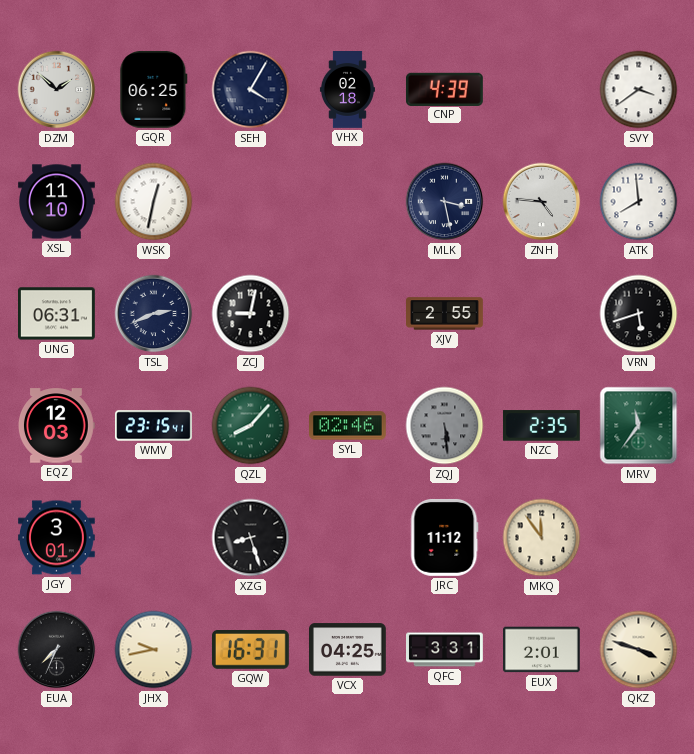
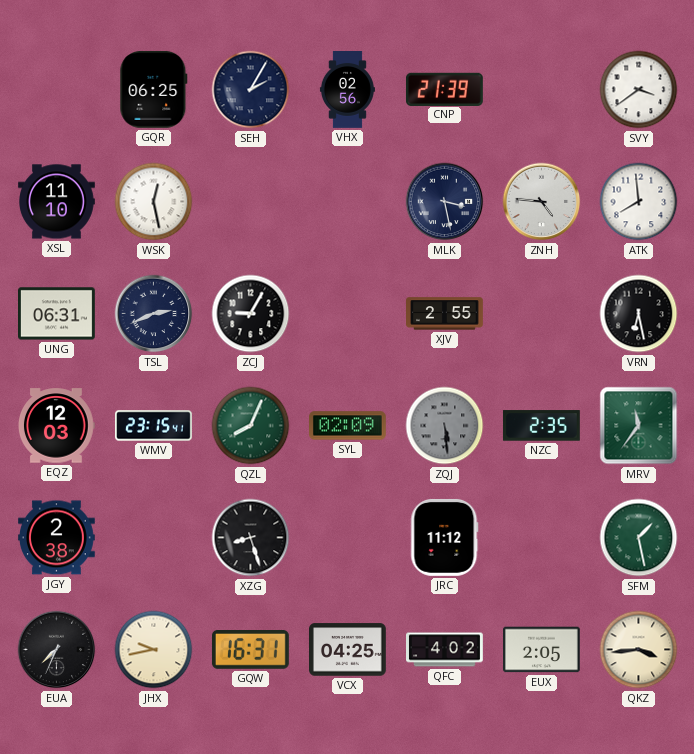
DZM: 1:52 -> none
SEH: 4:05 -> 2:05
VHX: 02:18 -> 02:56
CNP: 4:39 -> 21:39
WSK: 12:32 -> 12:28
ZCJ: 9:02 -> 9:05
VRN: 5:42 -> 6:28
QZL: 8:07 -> 8:04
SYL: 02:46 -> 02:09
JGY: 3:01 -> 2:38
MKQ: 11:54 -> none
SFM: none -> 1:28
QFC: 3:31 -> 4:02
EUX: 2:01 -> 2:05
QKZ: 3:48 -> 3:44
